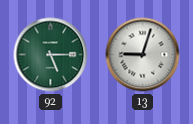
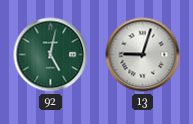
92: 5:15 -> 5:02
